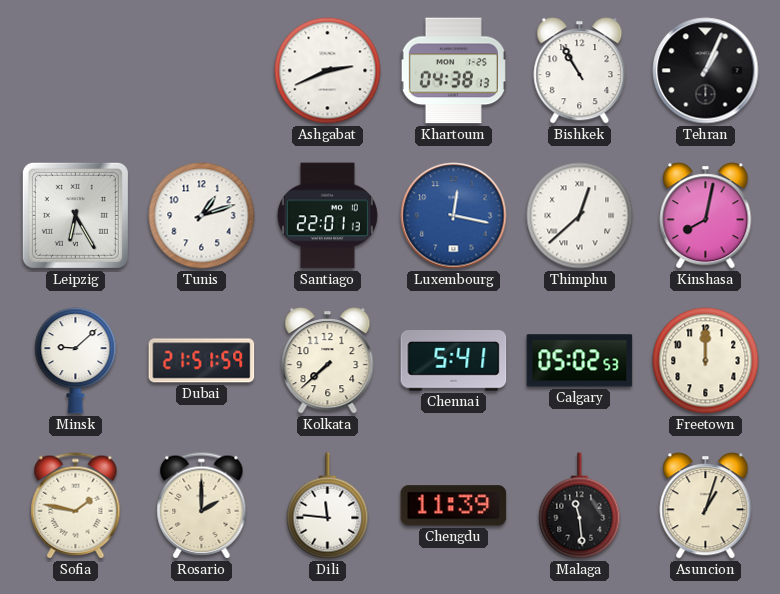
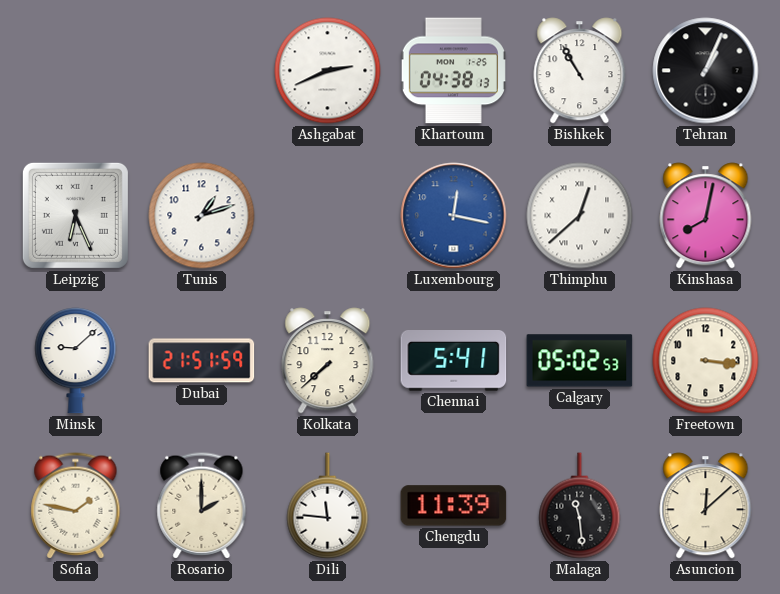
Leipzig: 6:25 -> 6:26
Santiago: 22:01 -> none
Freetown: 12:00 -> 3:16
Asuncion: 1:03 -> 12:08
